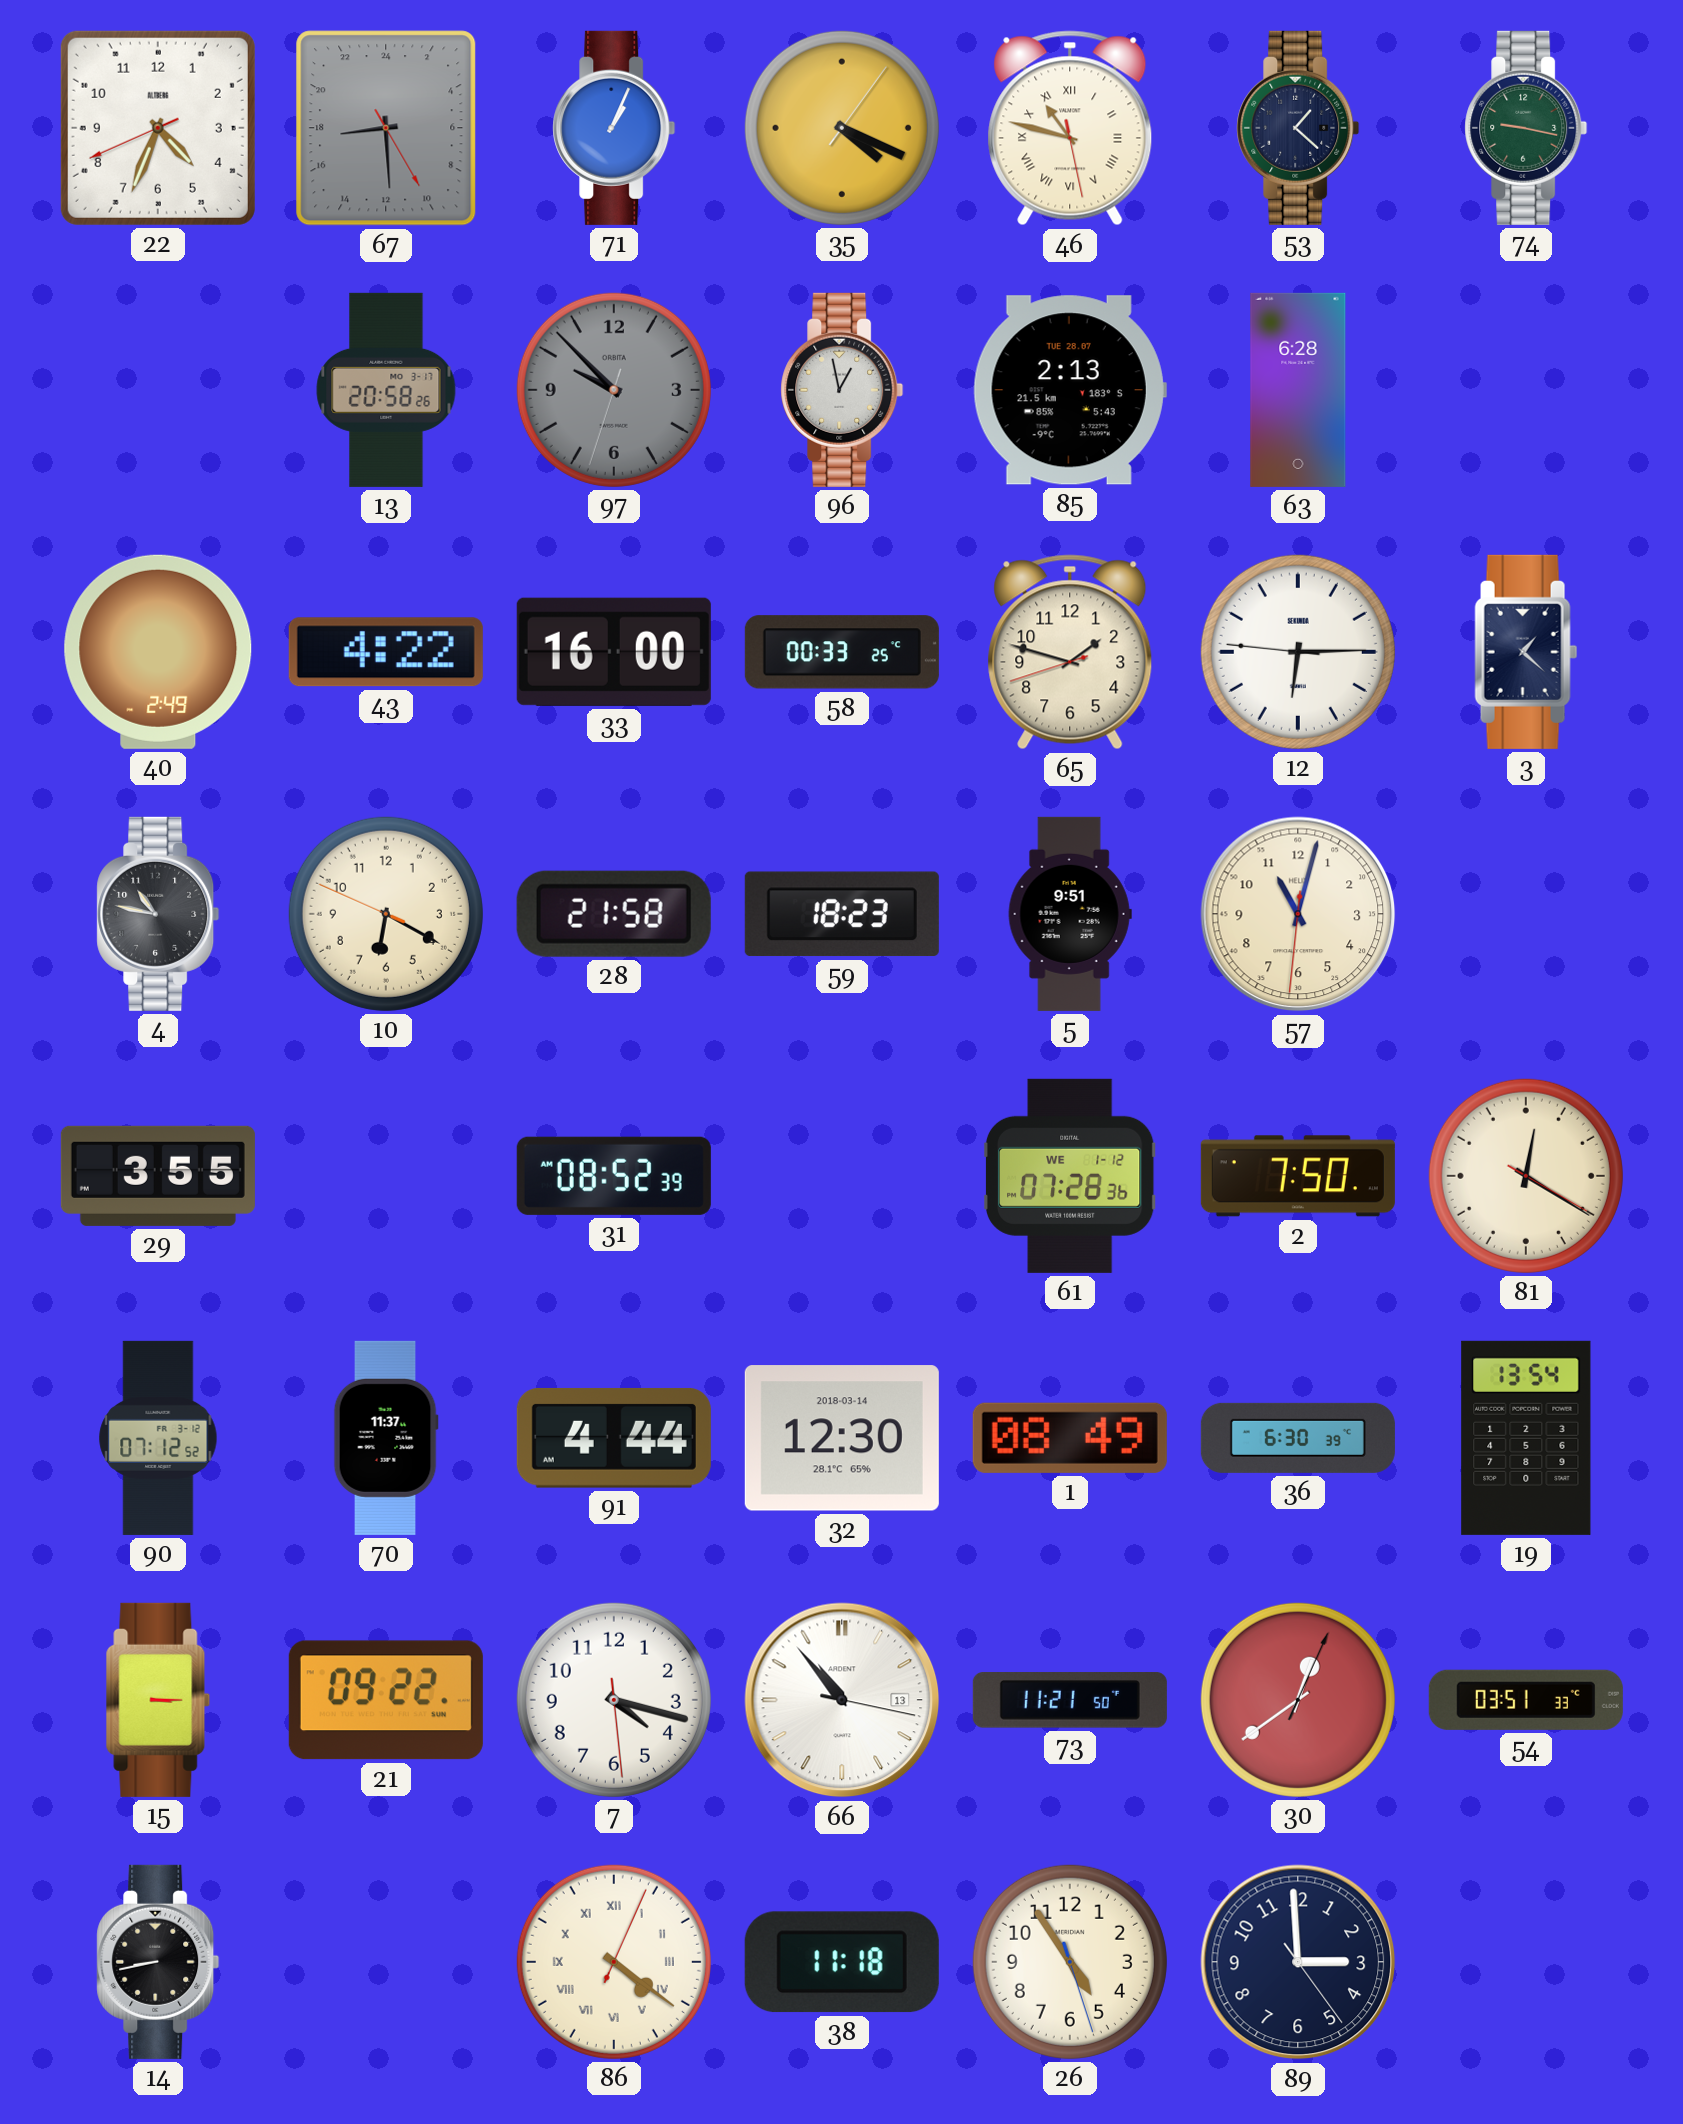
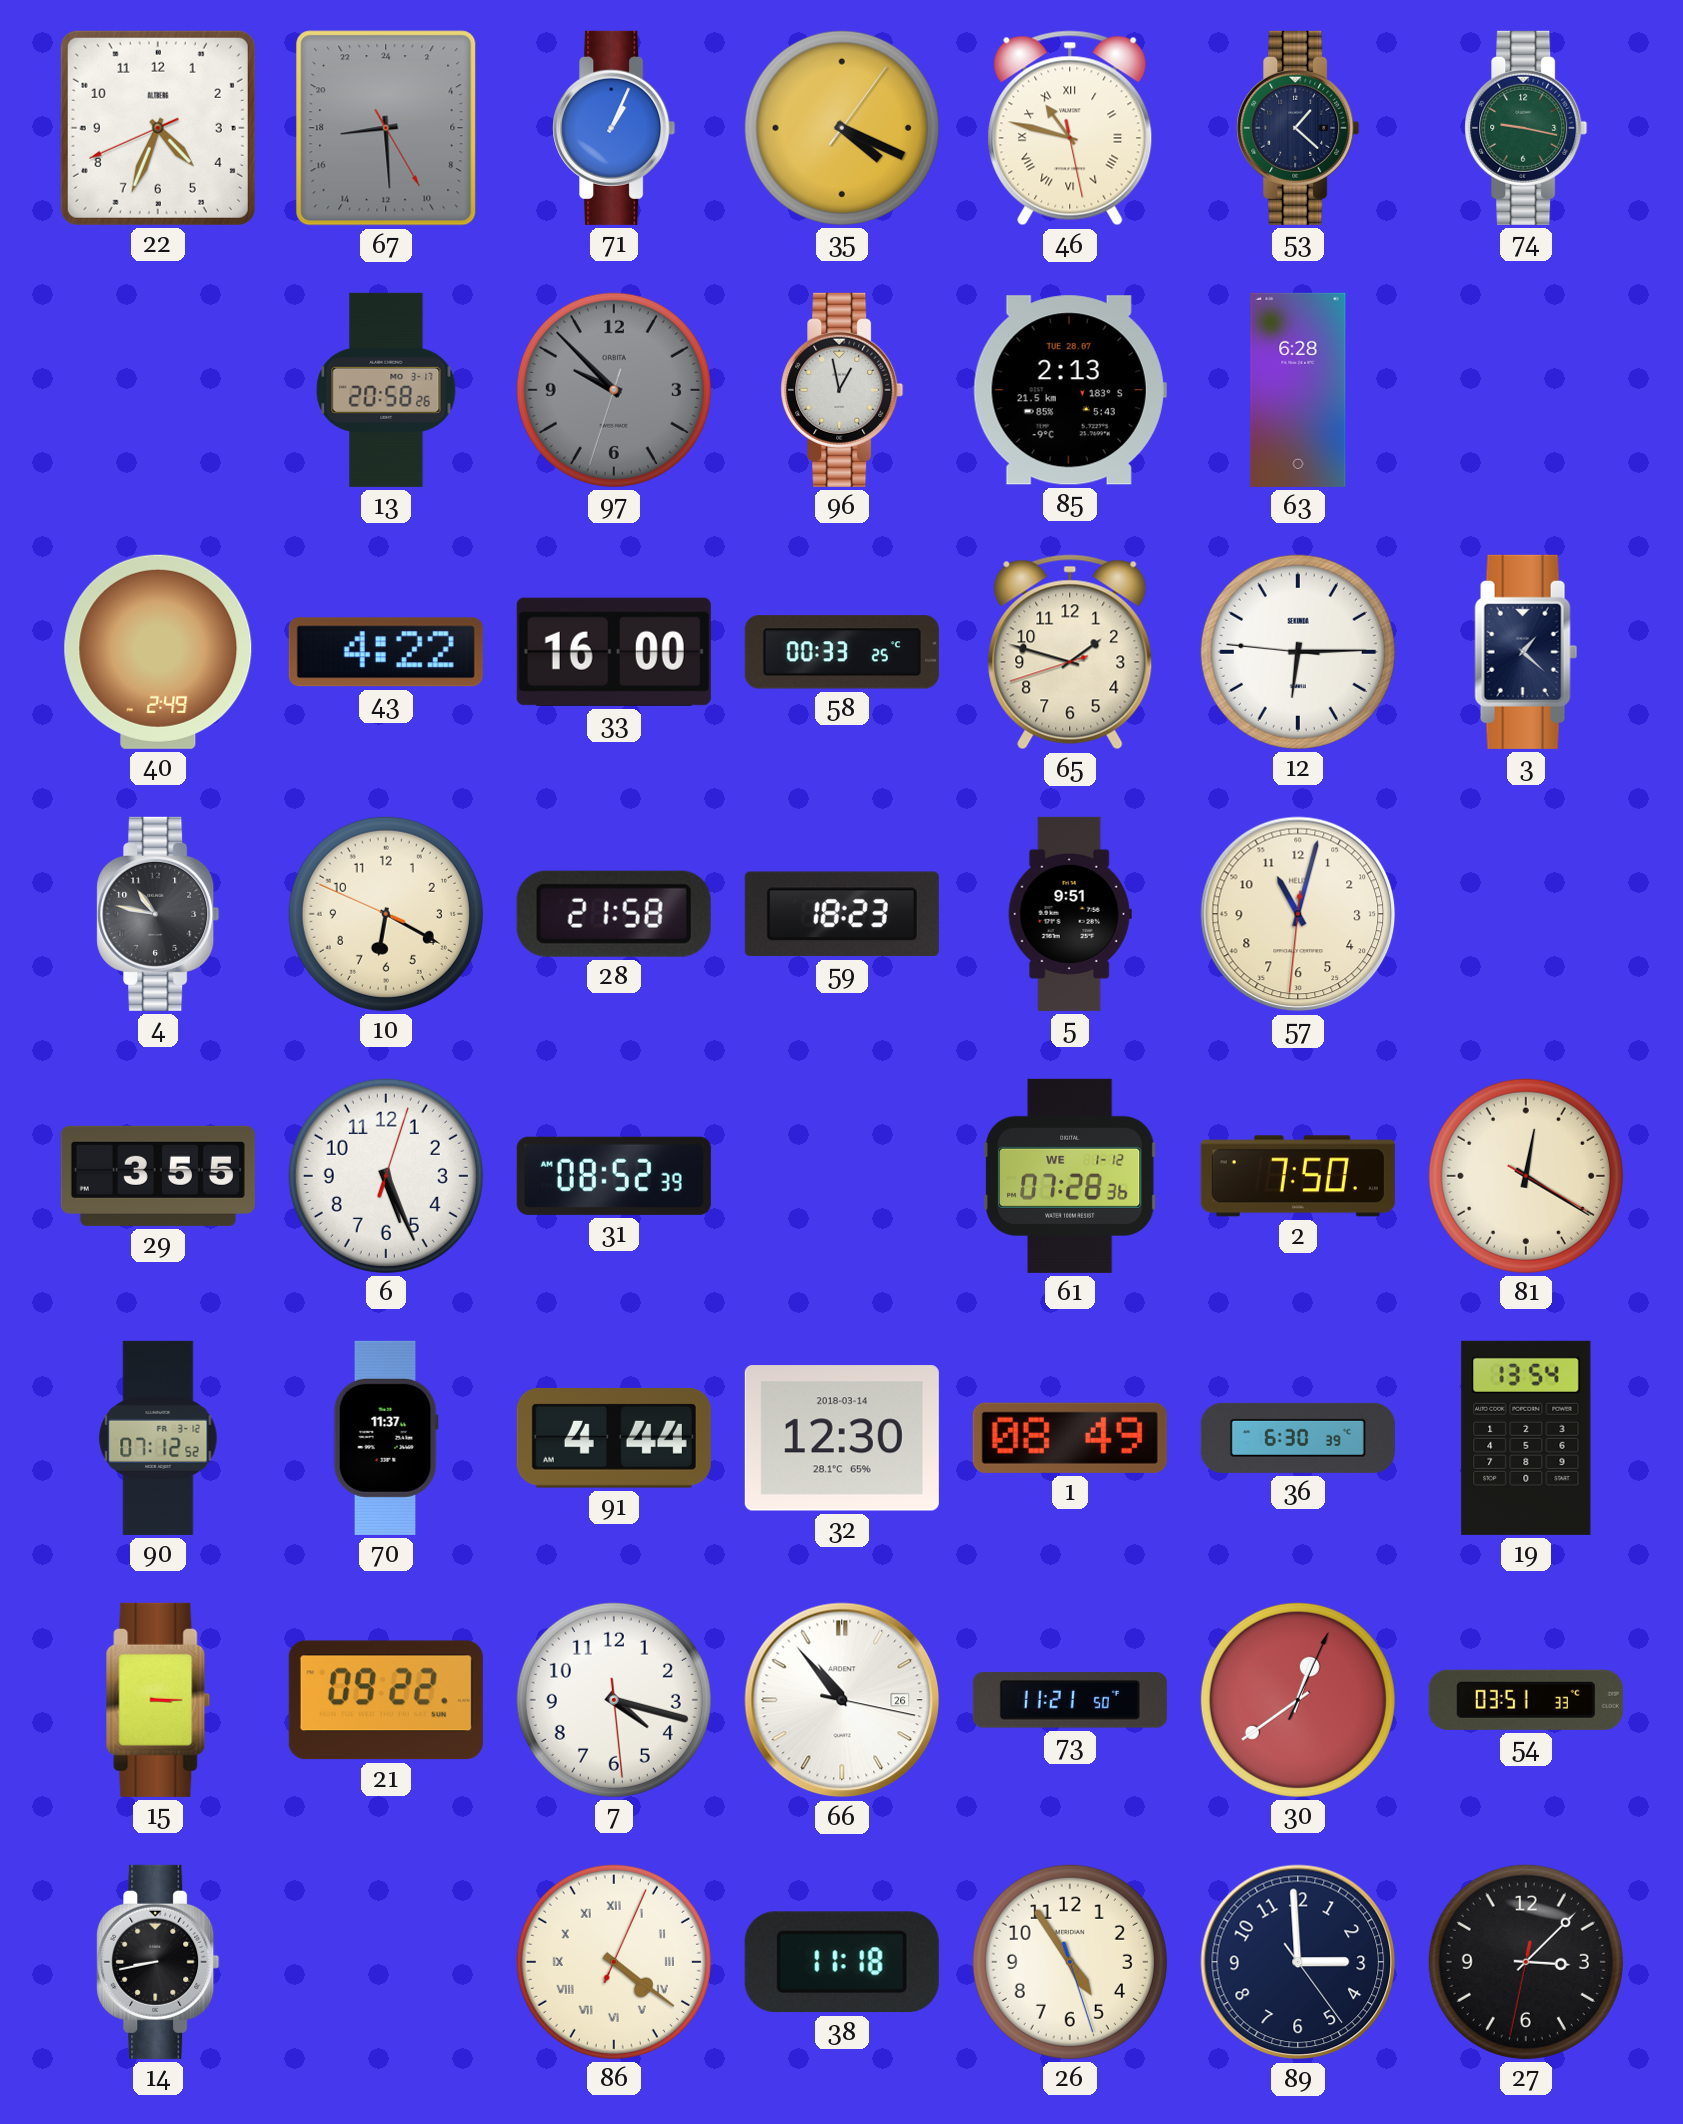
6: none -> 5:26
66 date: 13 -> 26
27: none -> 3:07
